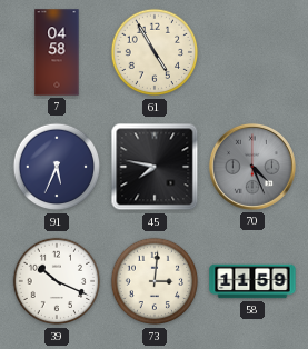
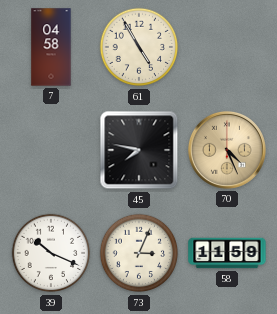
91: 5:34 -> none
70 dial: grey -> champagne
73: 3:01 -> 3:04
